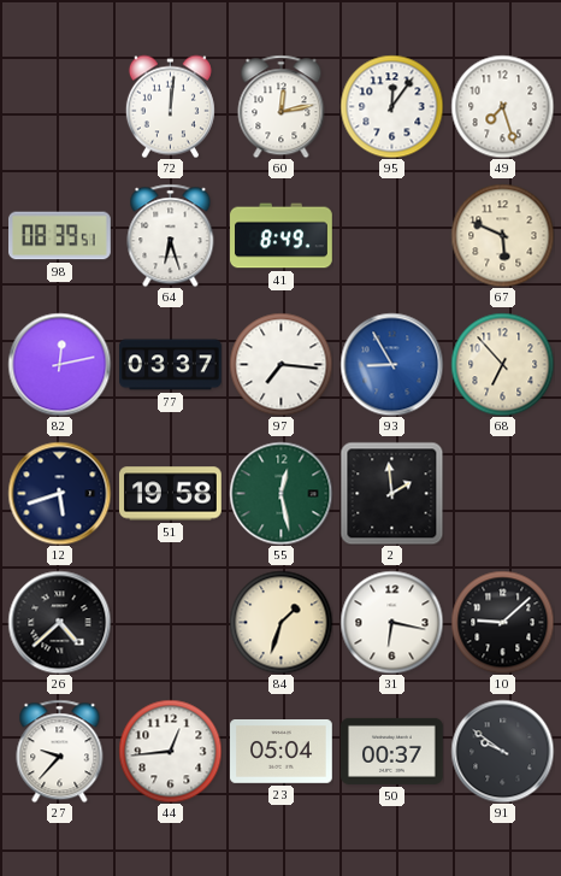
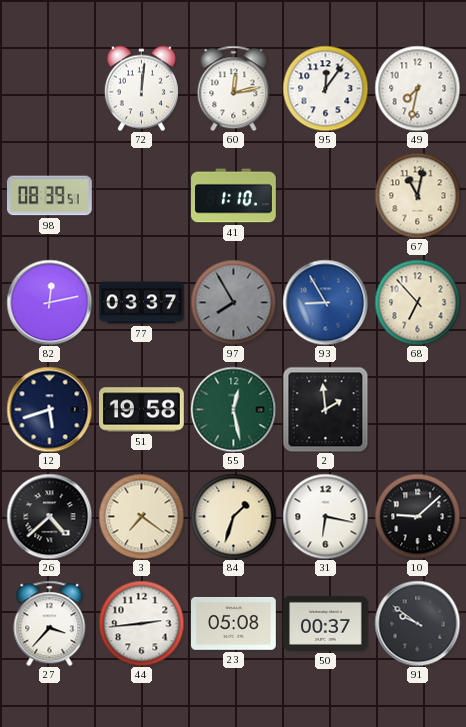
49: 7:27 -> 7:32
64: 6:27 -> none
41: 8:49 -> 1:10
67: 5:49 -> 11:02
97: 7:16 -> 7:55
97 dial: white -> grey
3: none -> 7:21
27: 9:37 -> 3:37
44: 12:44 -> 2:44
23: 05:04 -> 05:08
